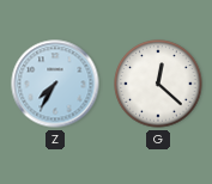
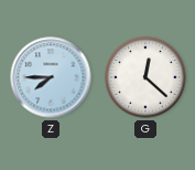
Z: 7:35 -> 7:45
